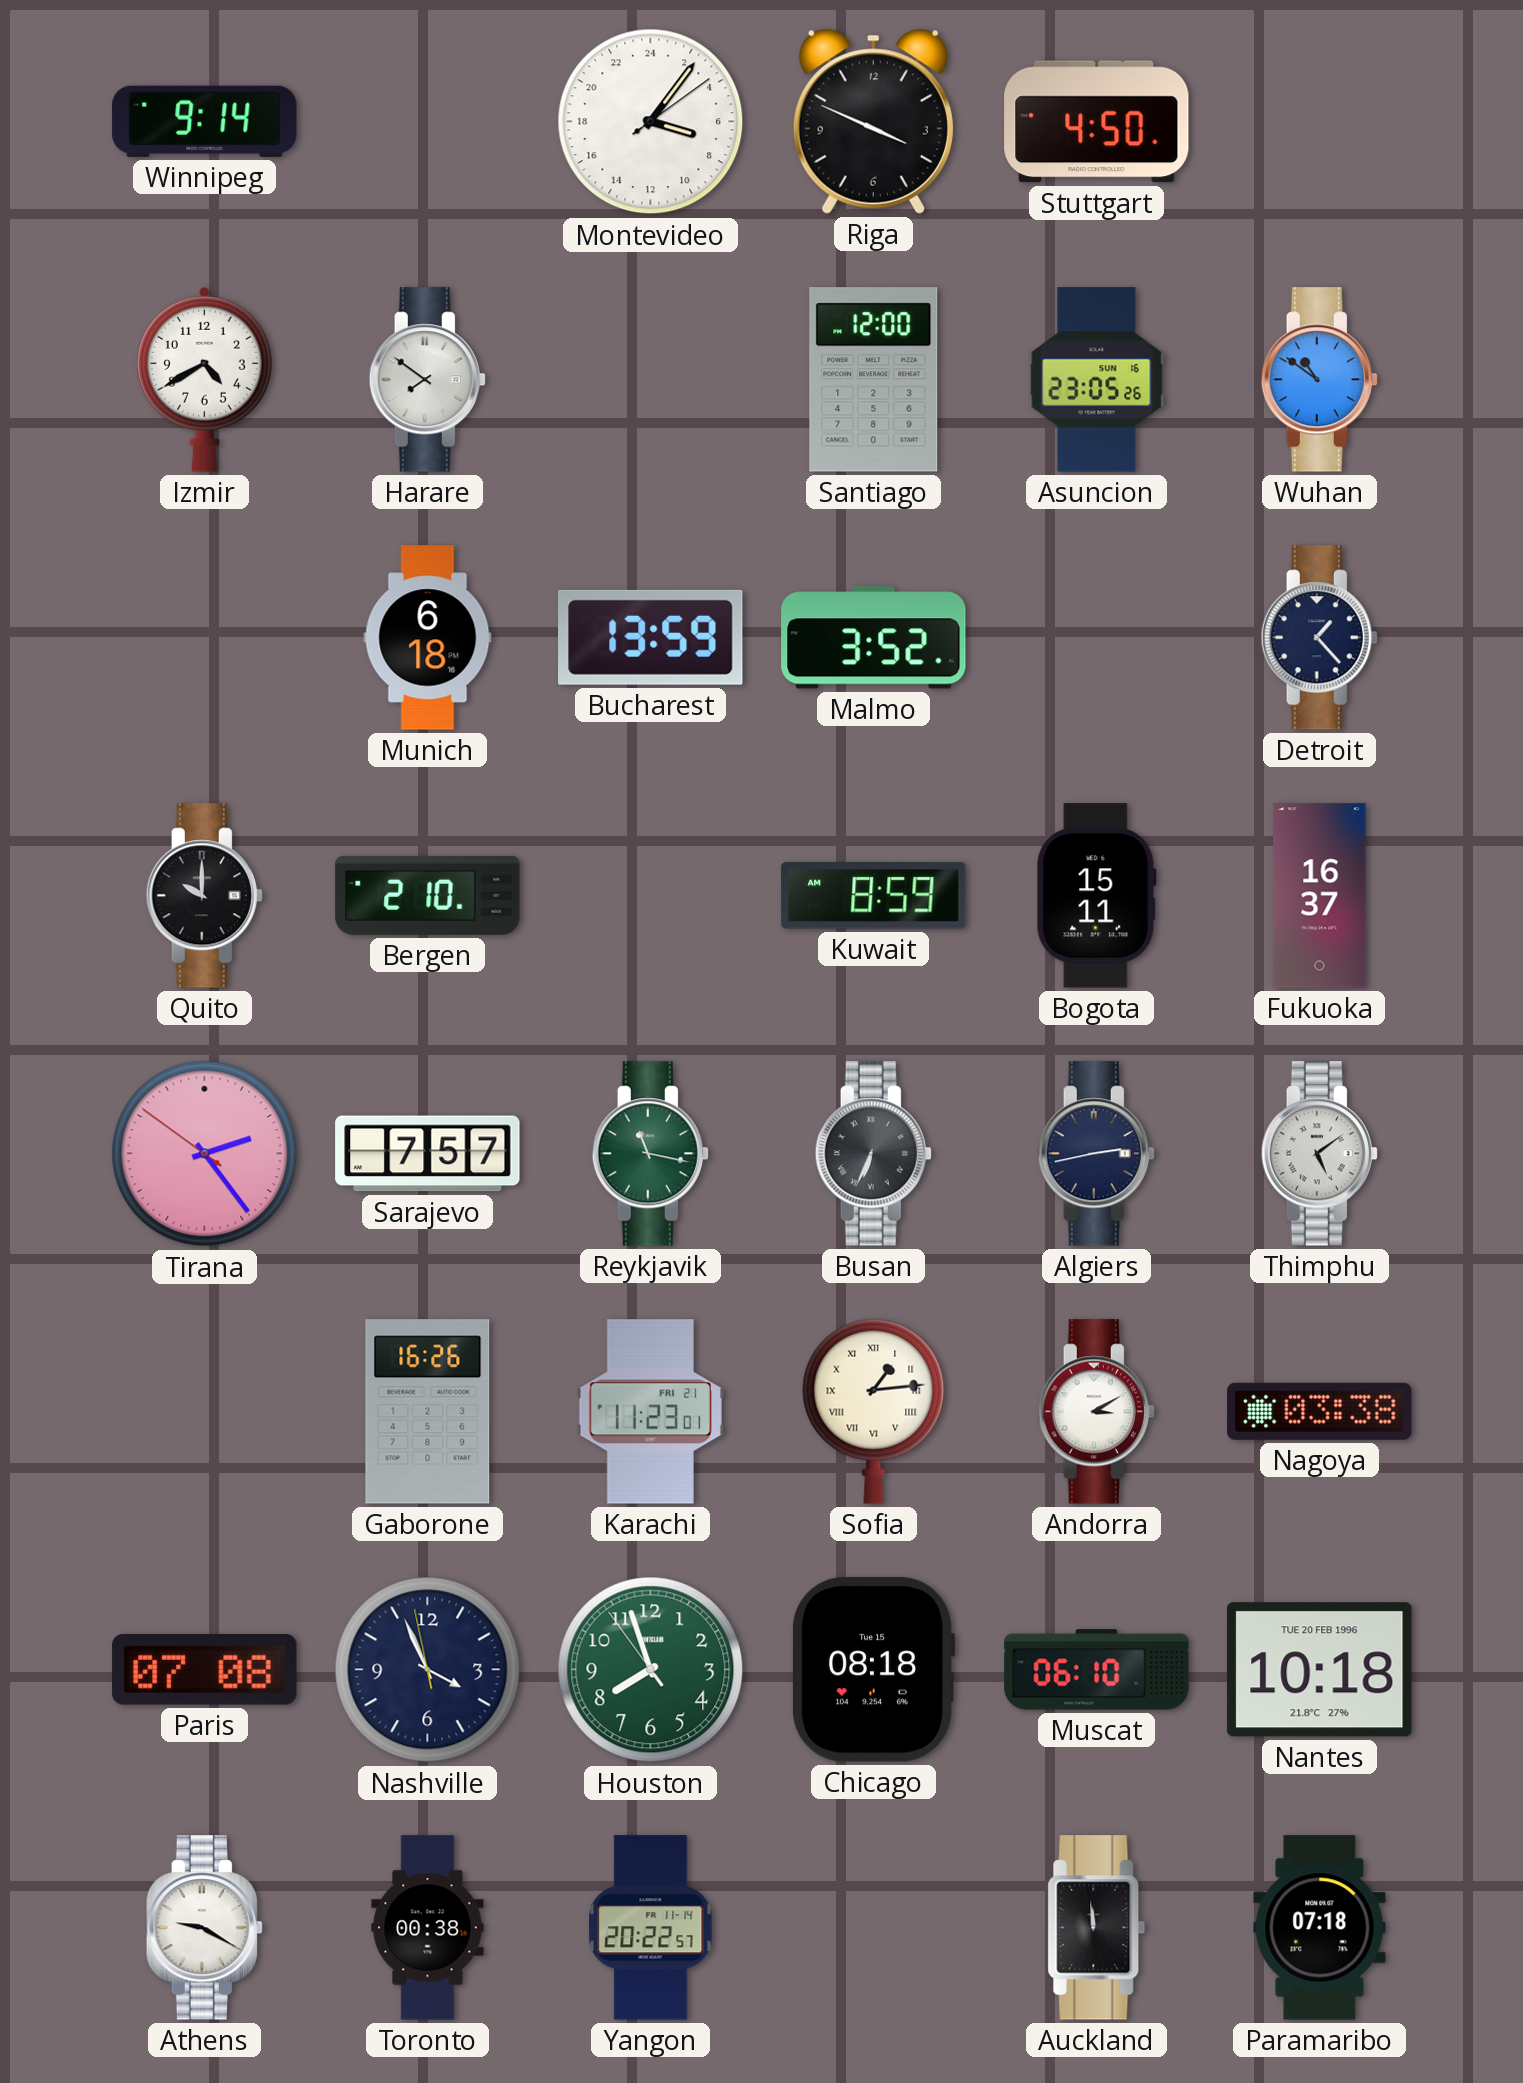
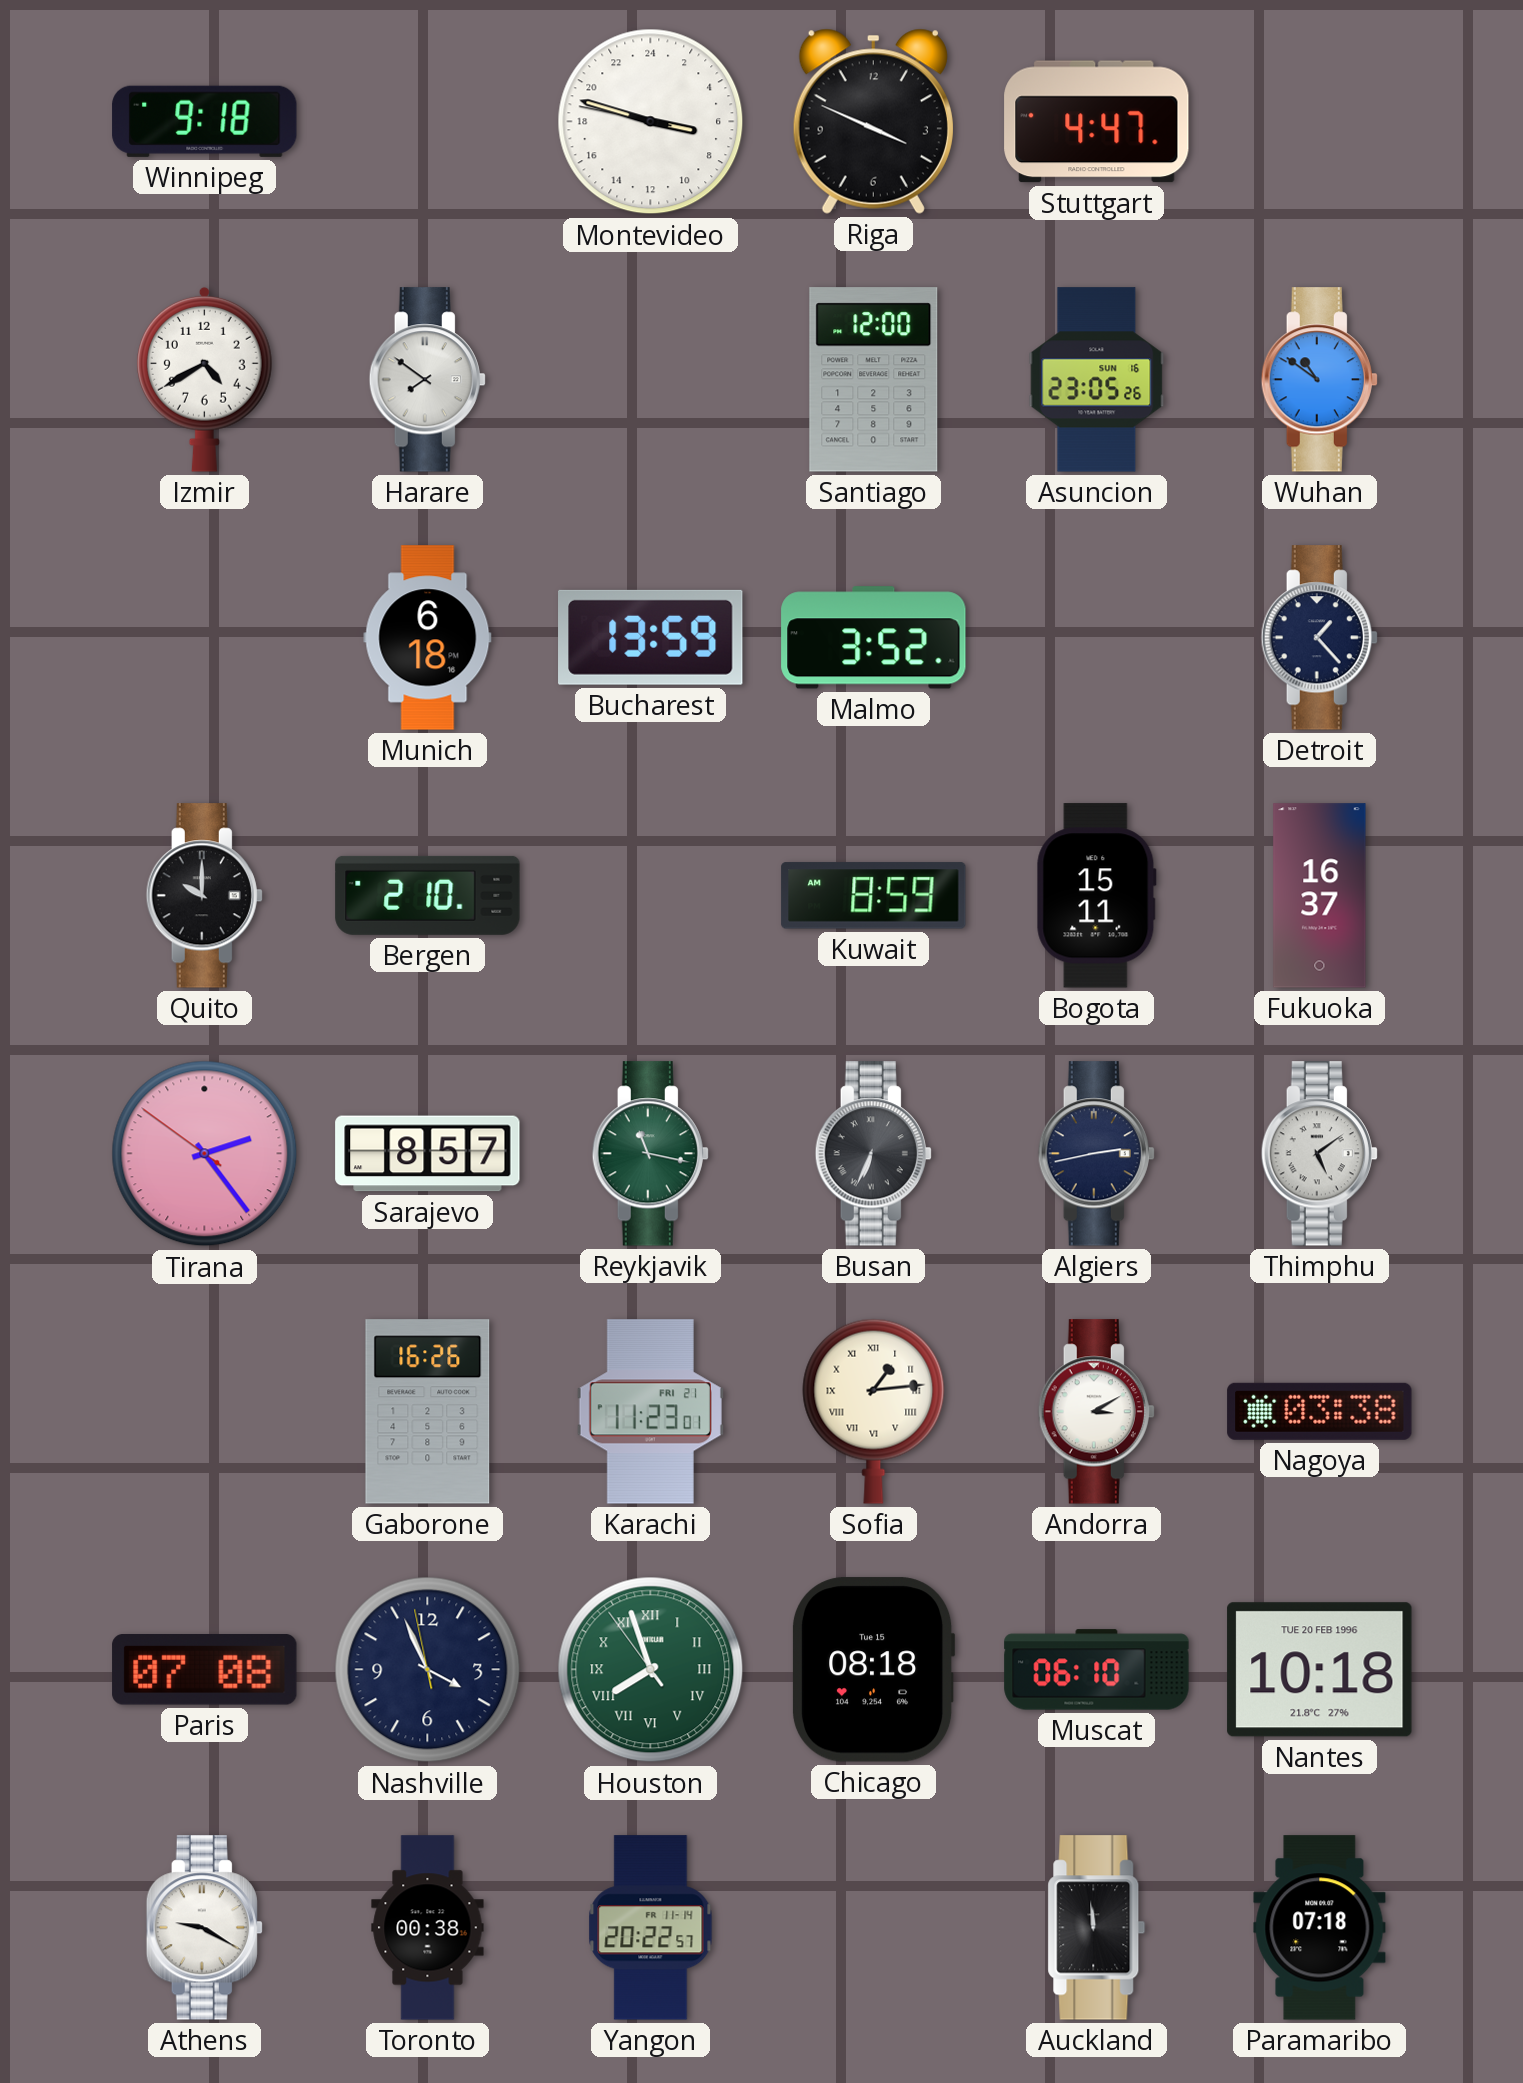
Winnipeg: 9:14 -> 9:18
Montevideo: 7:06 -> 6:47
Stuttgart: 4:50 -> 4:47
Sarajevo: 7:57 -> 8:57
Houston numerals: Arabic -> Roman
